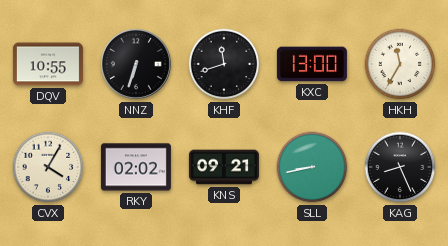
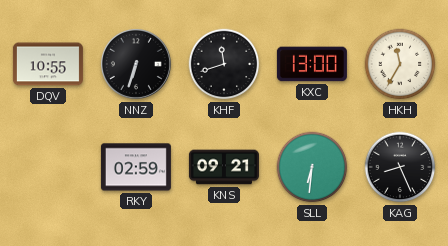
CVX: 4:05 -> none
RKY: 02:02 -> 02:59
SLL: 8:43 -> 6:31
